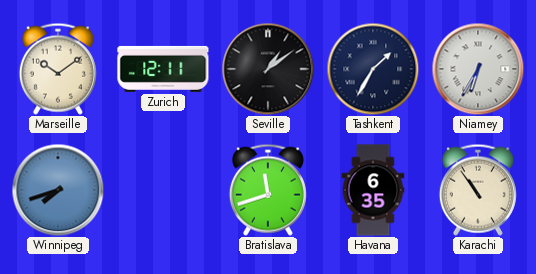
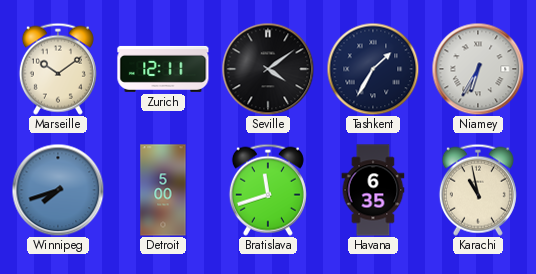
Seville: 1:09 -> 4:09
Detroit: none -> 5:00
Karachi: 10:54 -> 10:58
